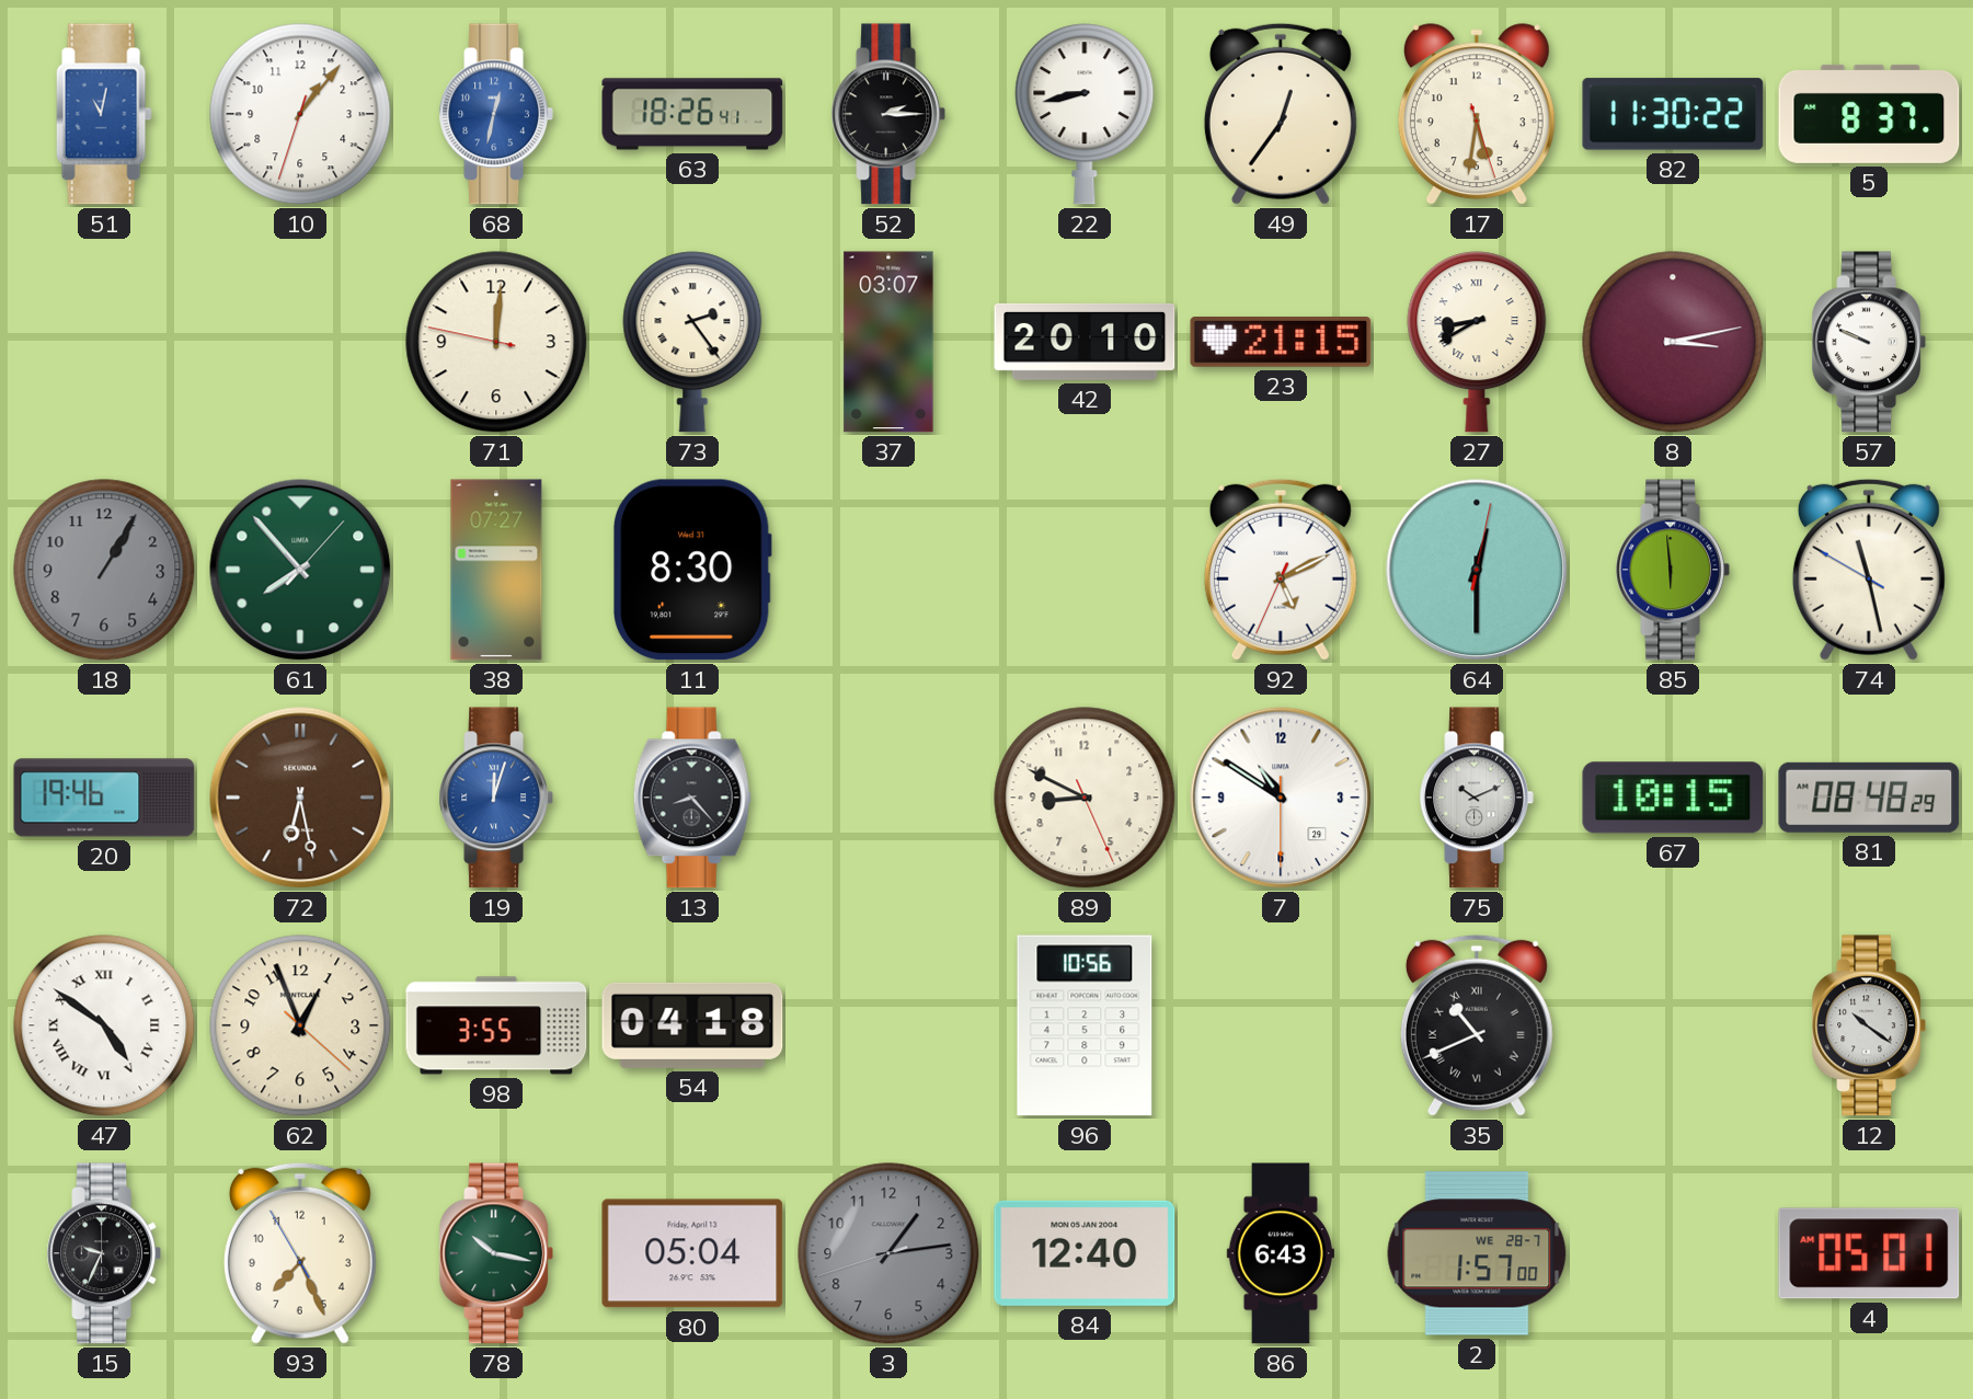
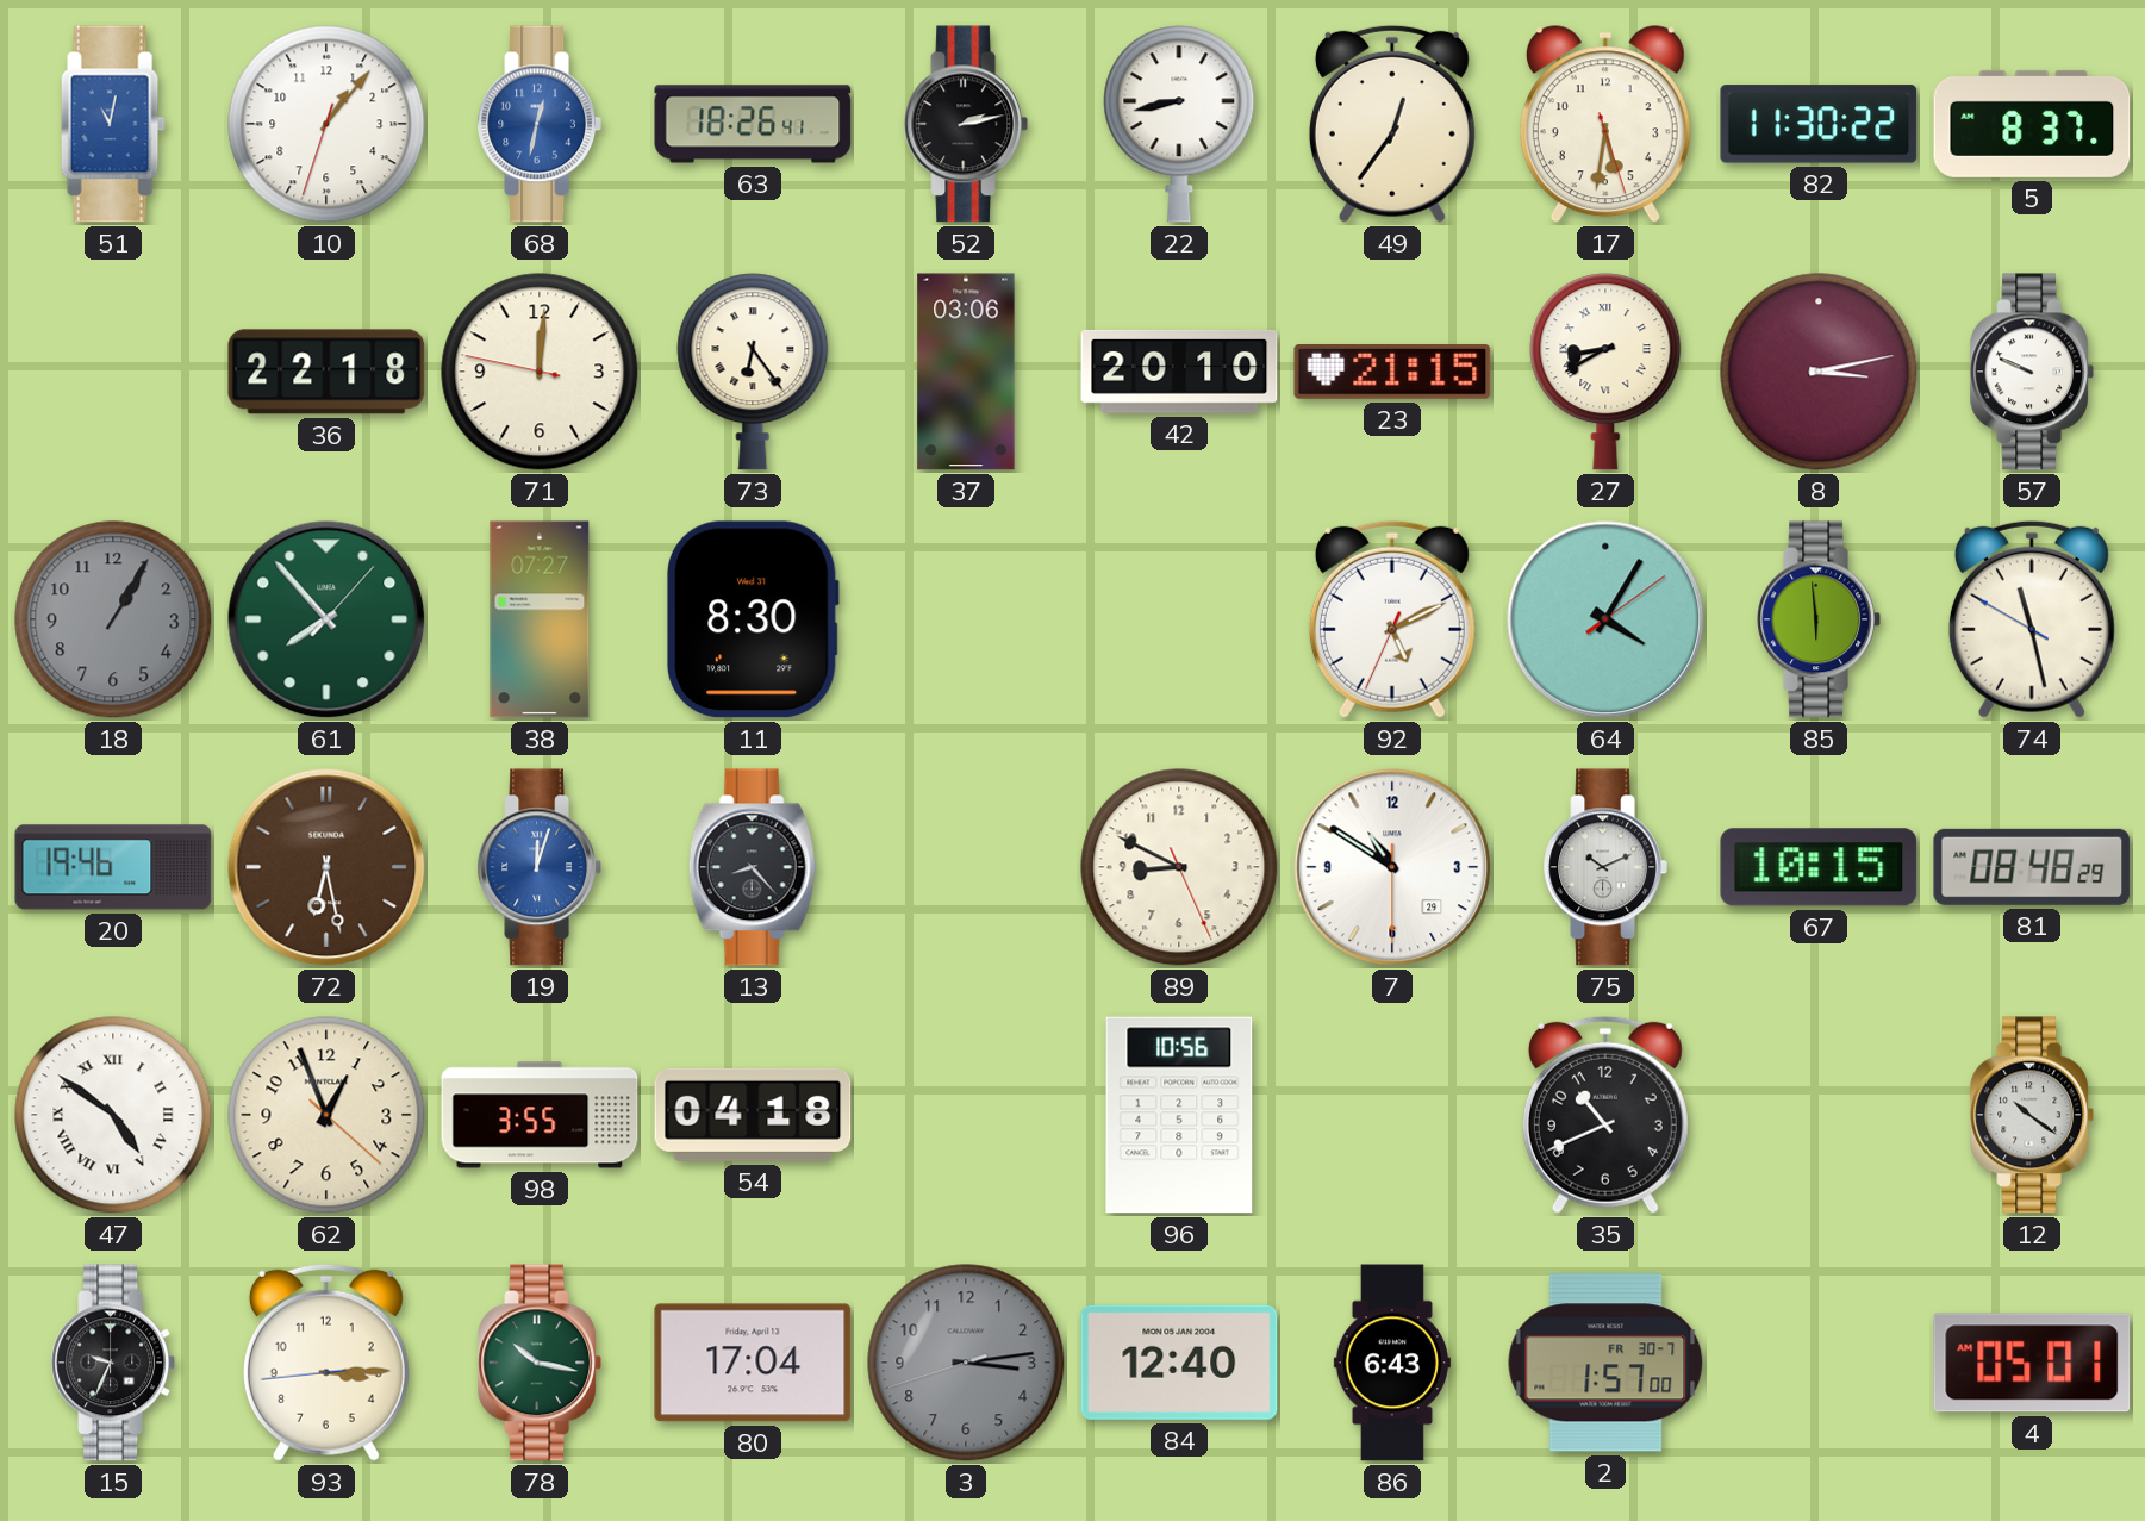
52: 2:15 -> 2:13
36: none -> 22:18
73: 2:24 -> 6:24
37: 03:07 -> 03:06
64: 12:30 -> 4:05
35 numerals: Roman -> Arabic
93: 7:25 -> 3:14
80: 05:04 -> 17:04
3: 1:13 -> 3:13
2 date: WE 28-7 -> FR 30-7
